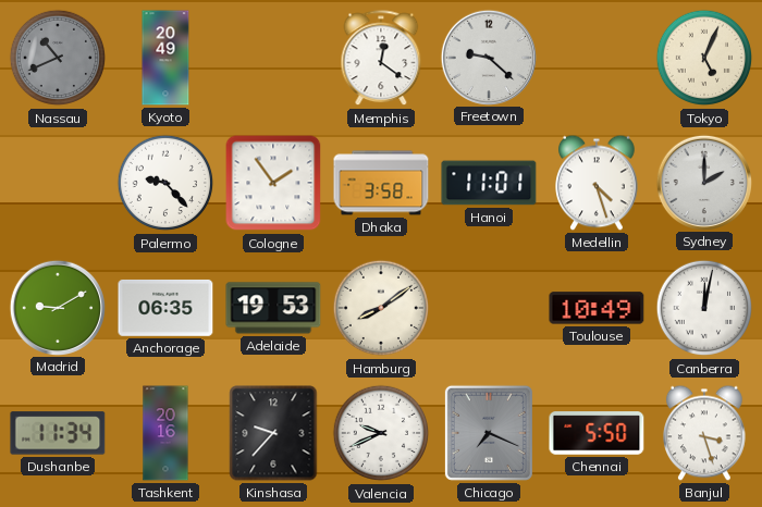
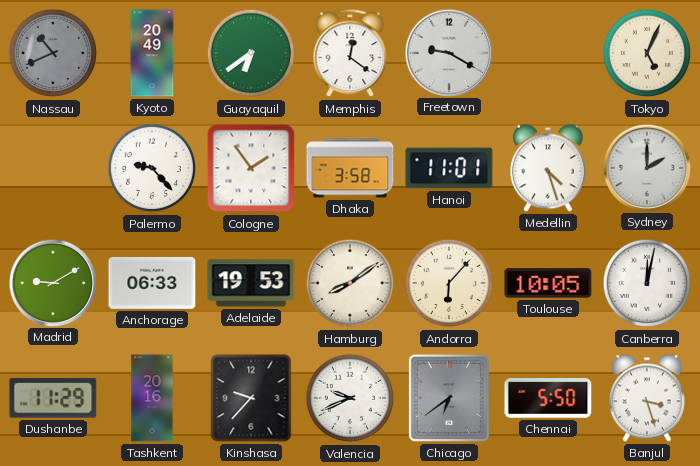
Guayaquil: none -> 6:39
Freetown: 9:22 -> 9:20
Anchorage: 06:35 -> 06:33
Andorra: none -> 6:07
Toulouse: 10:49 -> 10:05
Dushanbe: 11:34 -> 11:29
Chicago: 7:19 -> 6:39
